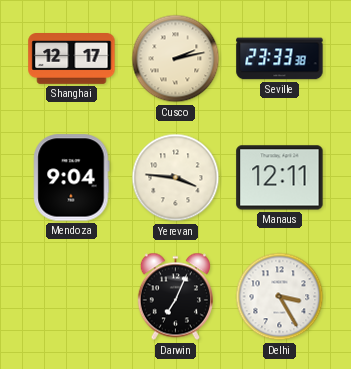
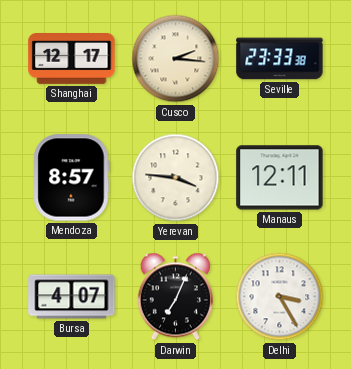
Cusco: 2:13 -> 2:16
Mendoza: 9:04 -> 8:57
Bursa: none -> 4:07
